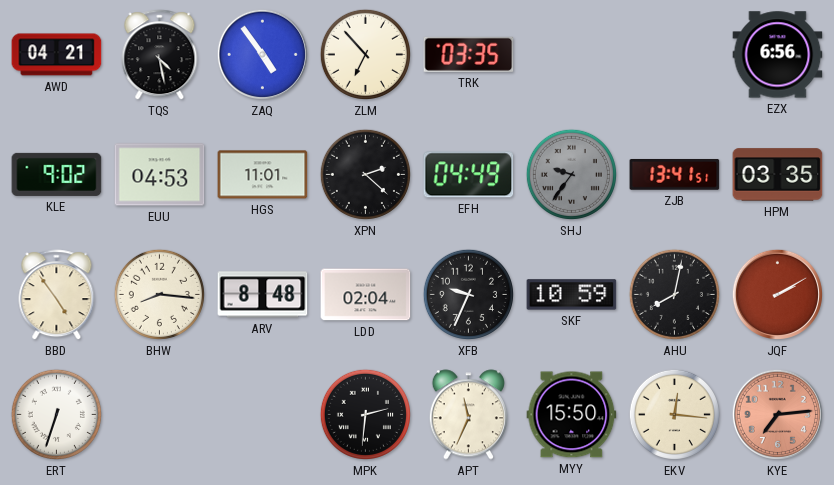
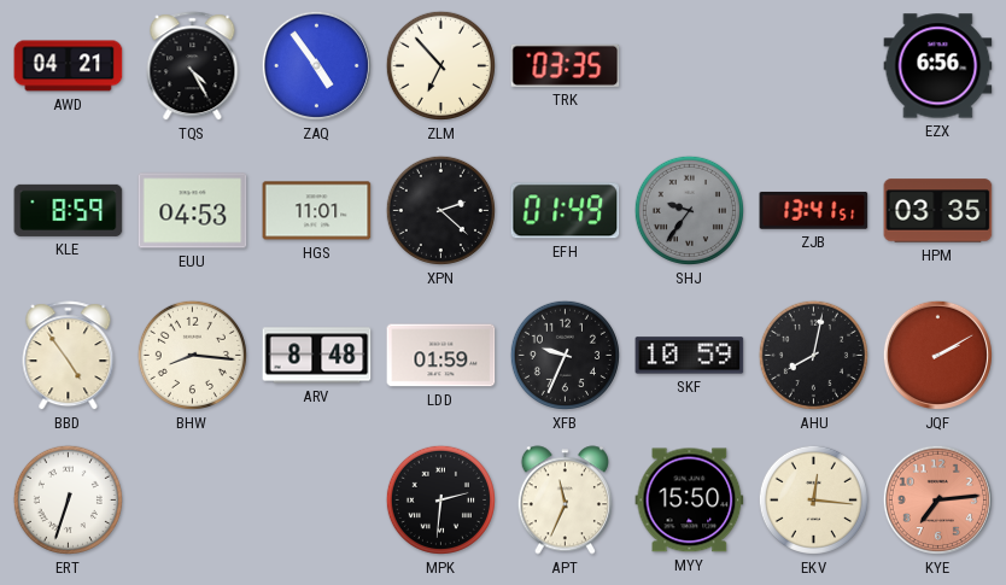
TQS: 4:28 -> 4:25
KLE: 9:02 -> 8:59
EFH: 04:49 -> 01:49
LDD: 02:04 -> 01:59
